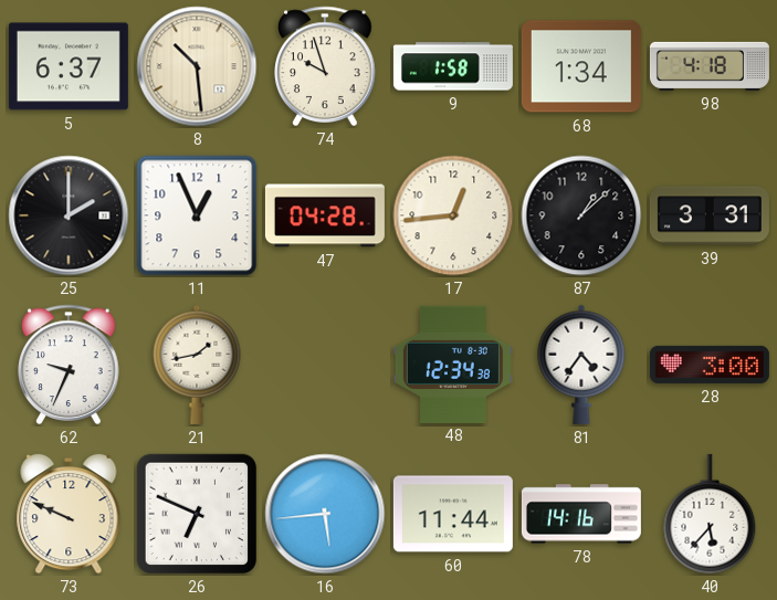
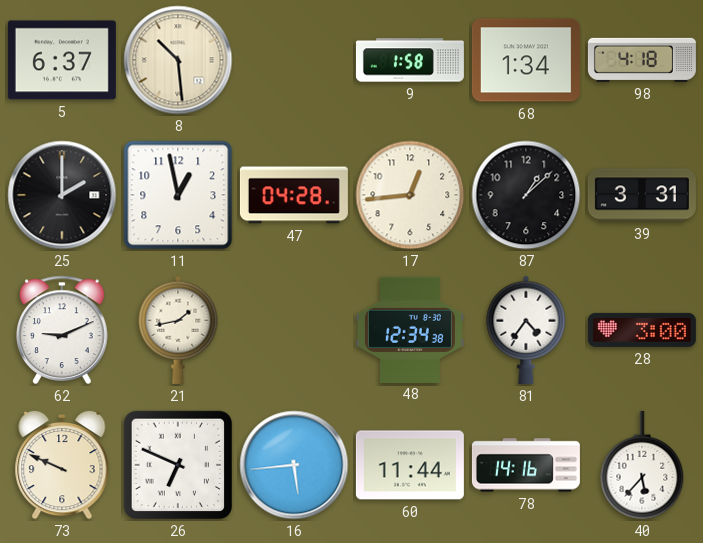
74: 9:57 -> none
11: 12:56 -> 12:58
62: 9:34 -> 9:11
